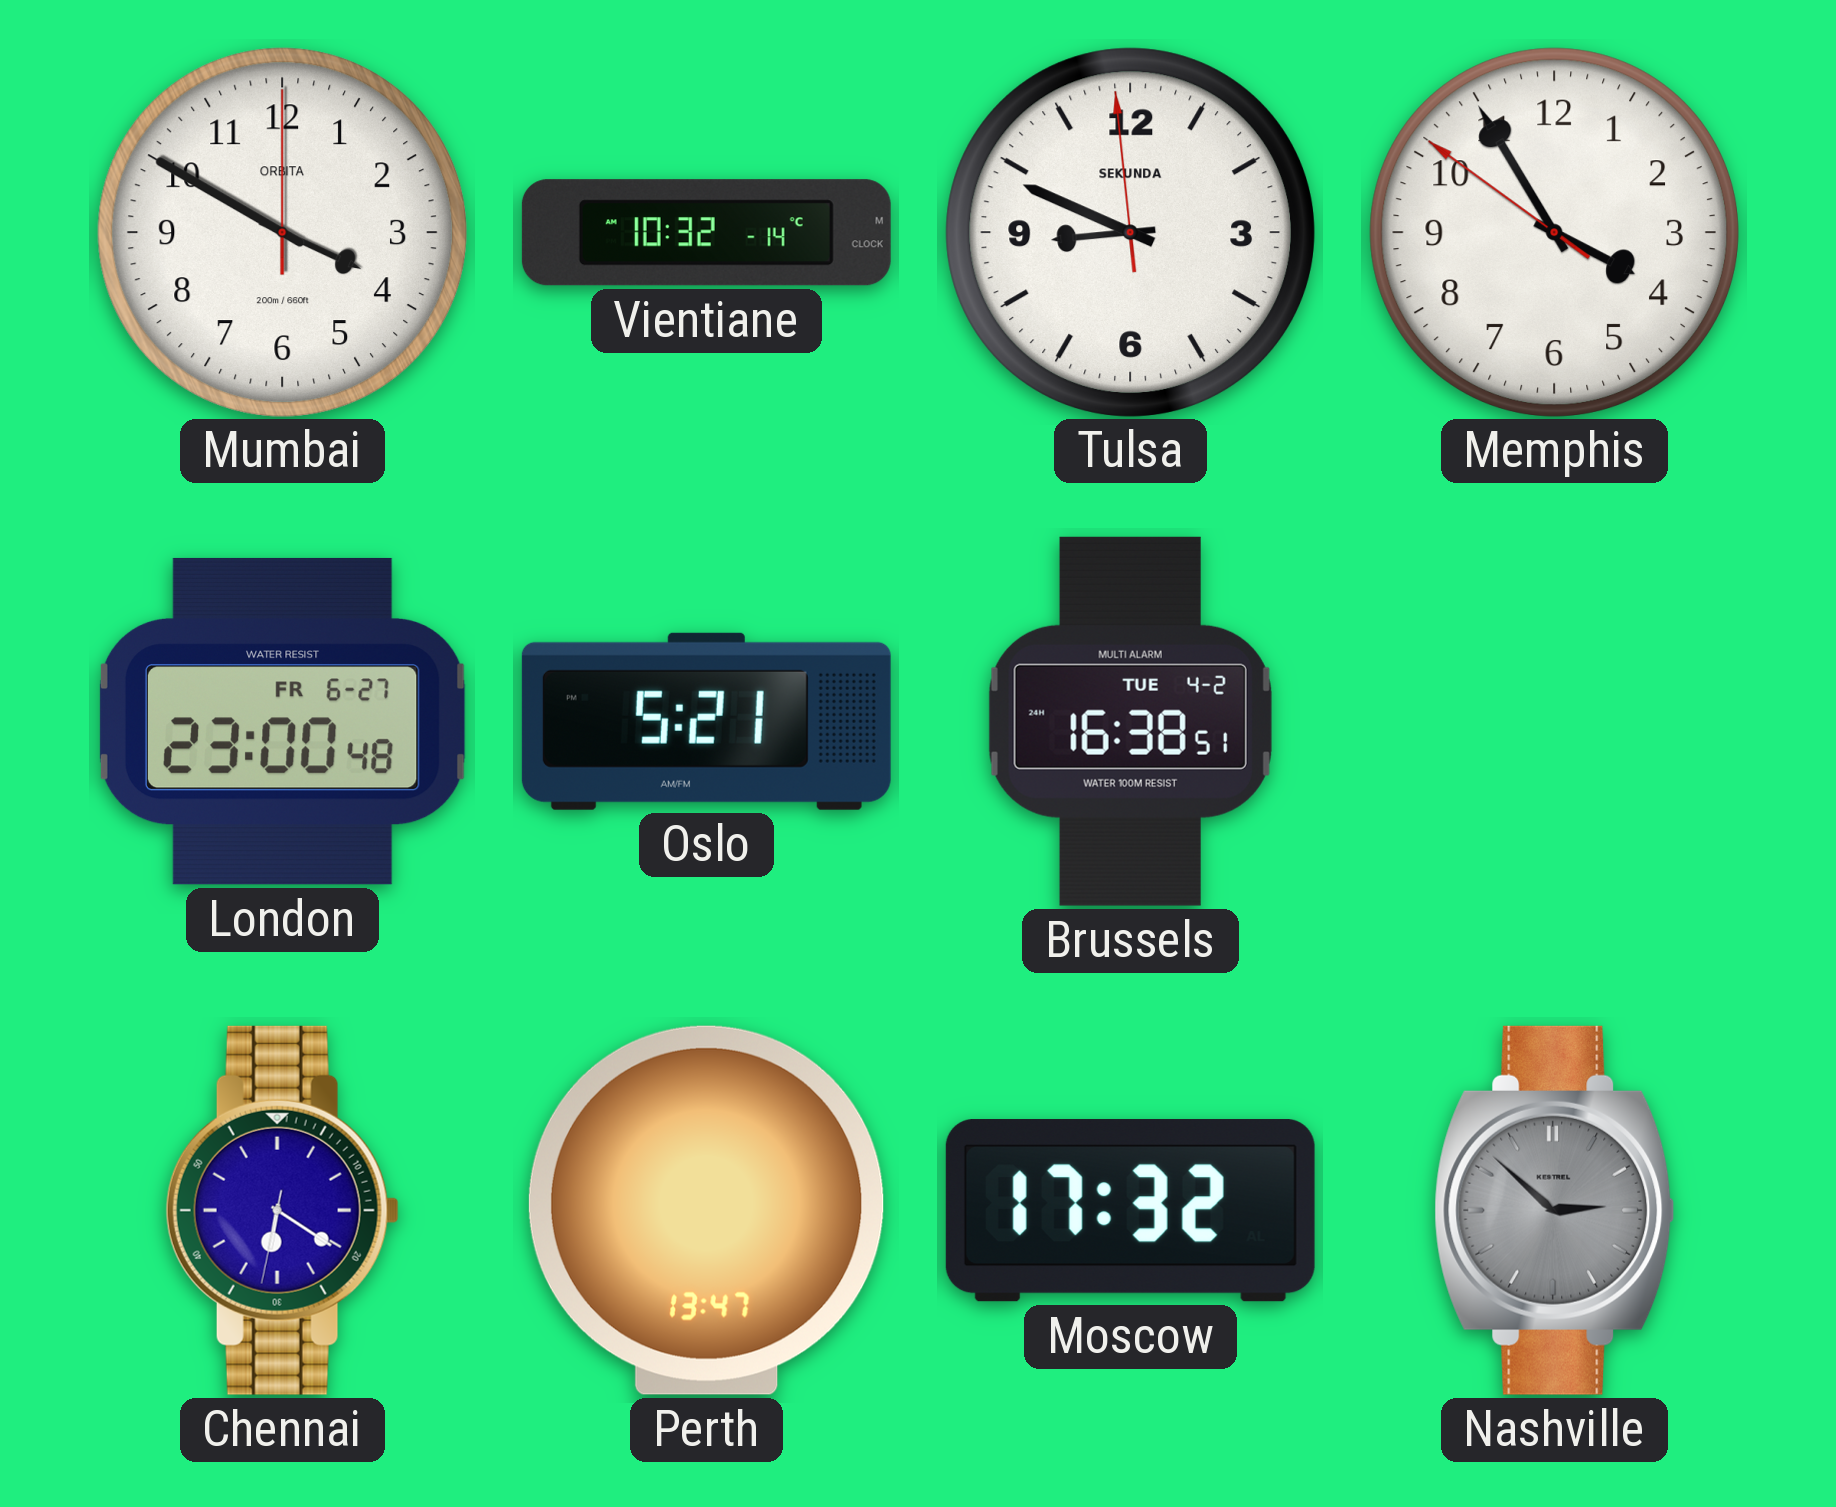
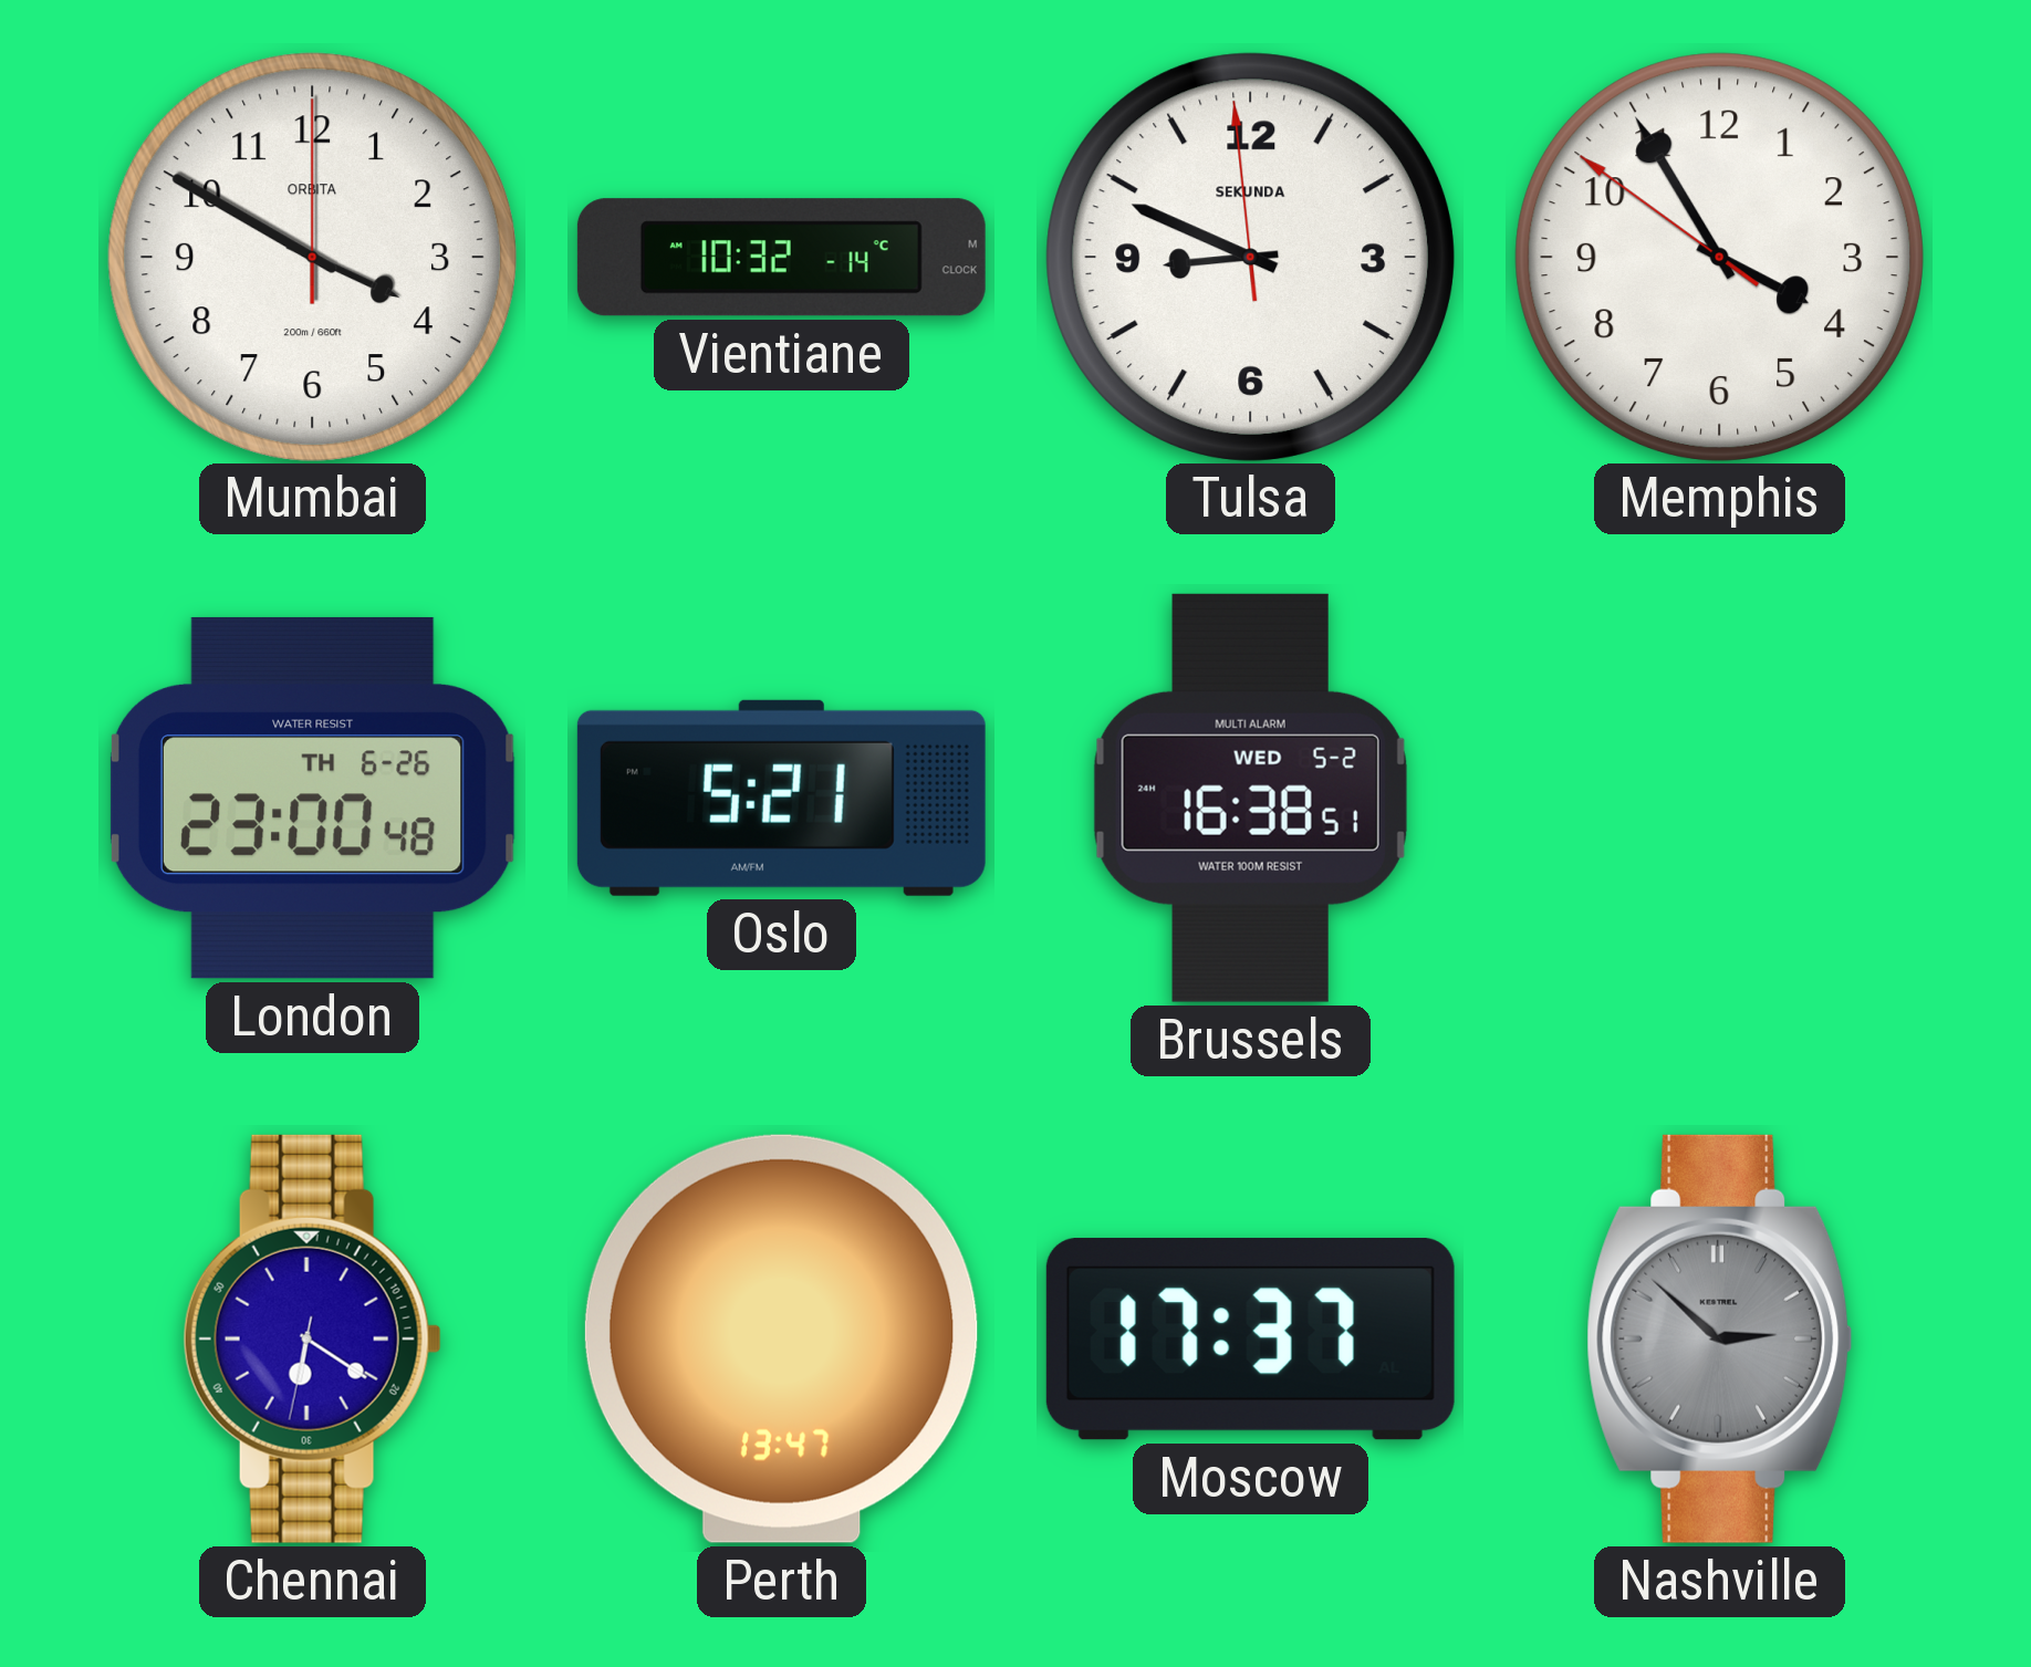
London date: FR 6-27 -> TH 6-26
Brussels date: TUE 4-2 -> WED 5-2
Moscow: 17:32 -> 17:37
